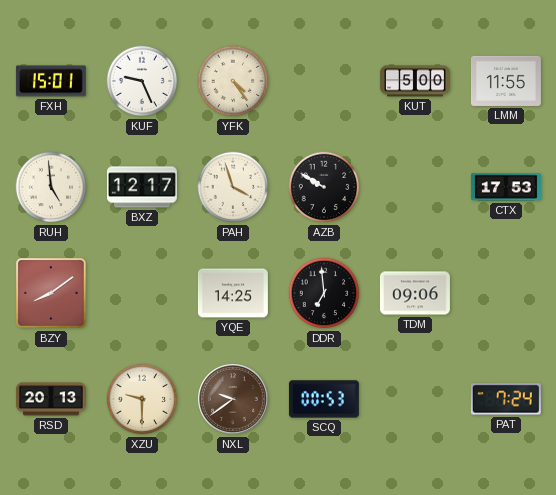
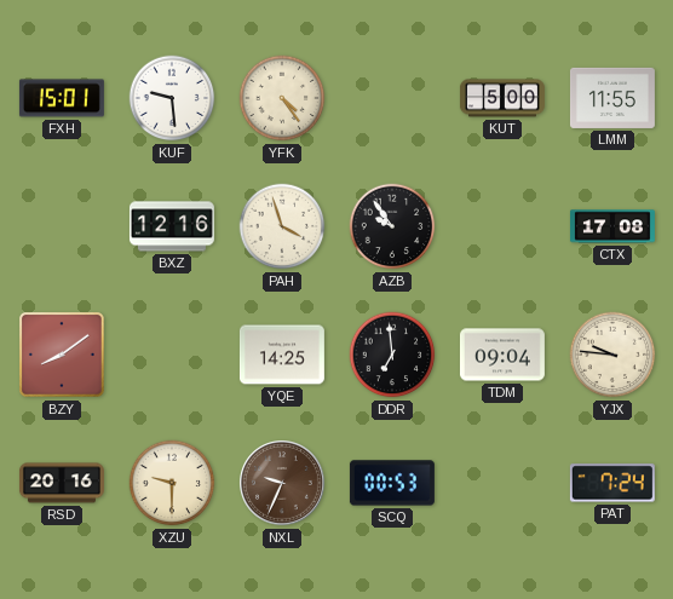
KUF: 9:26 -> 9:29
RUH: 4:59 -> none
BXZ: 12:17 -> 12:16
AZB: 9:50 -> 9:54
CTX: 17:53 -> 17:08
TDM: 09:06 -> 09:04
YJX: none -> 9:46
RSD: 20:13 -> 20:16
NXL: 9:39 -> 9:34
